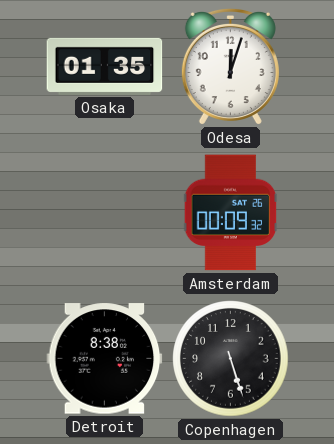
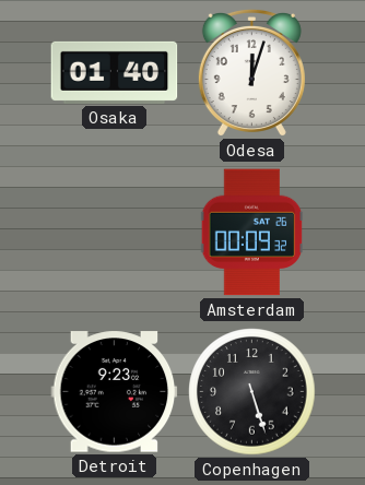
Osaka: 01:35 -> 01:40
Detroit: 8:38 -> 9:23
